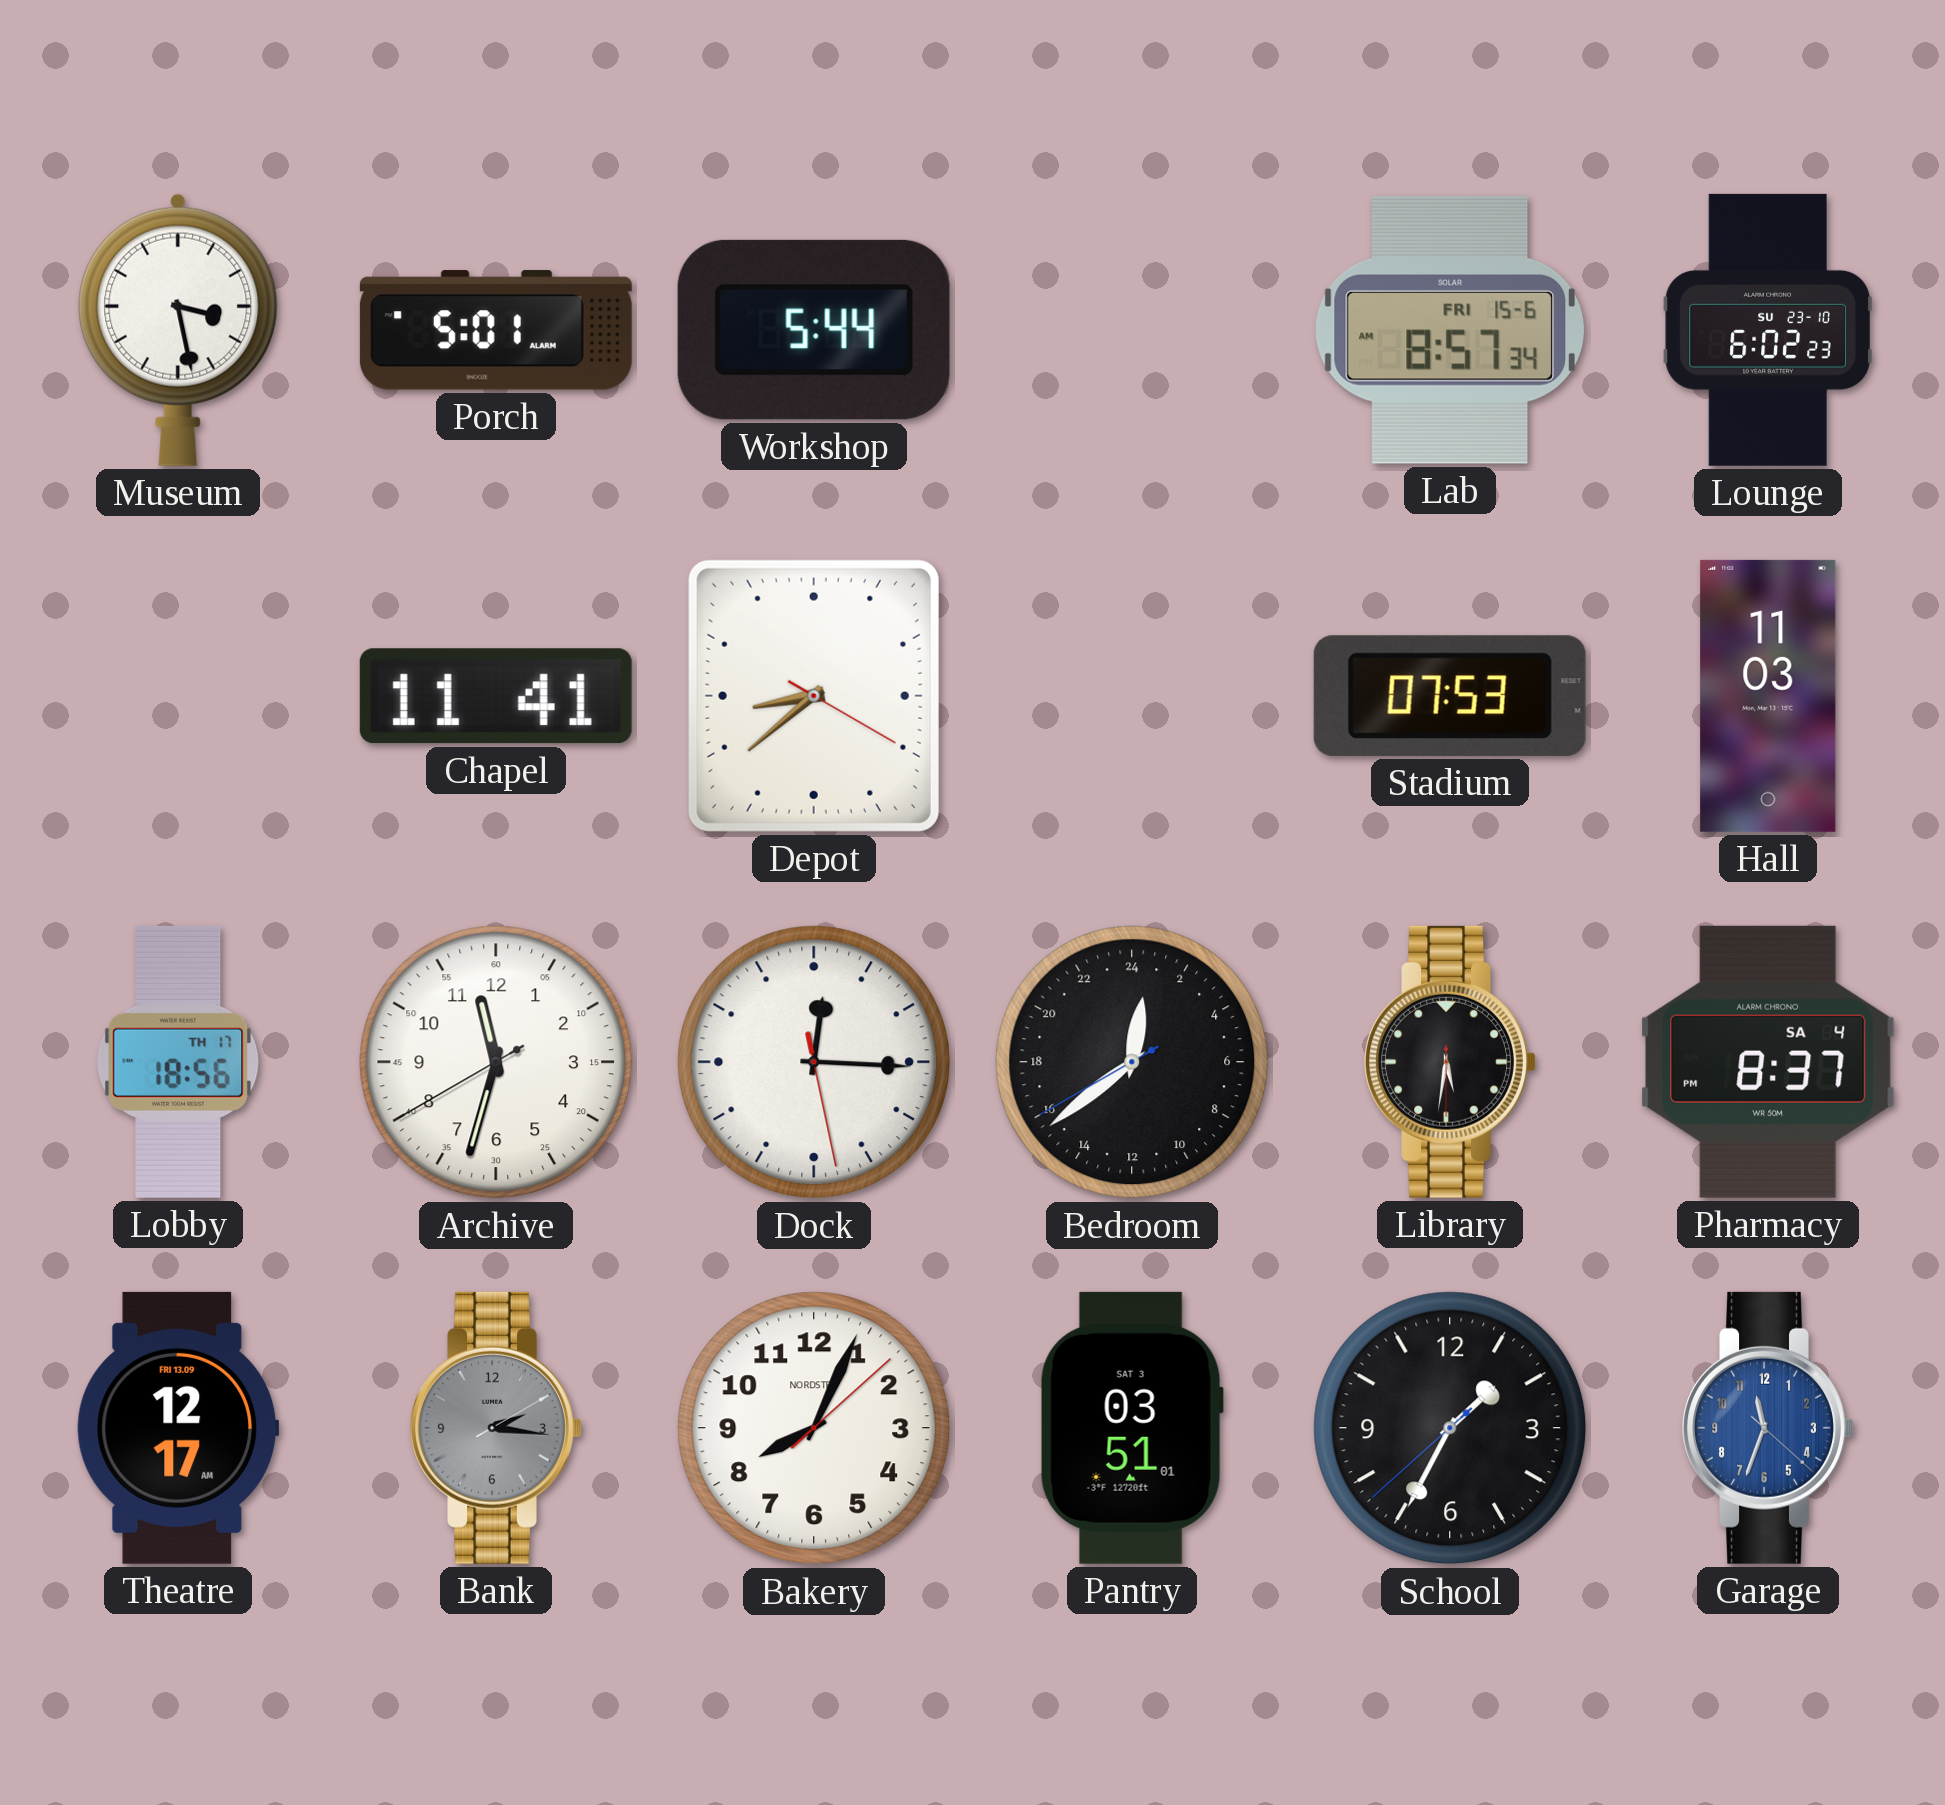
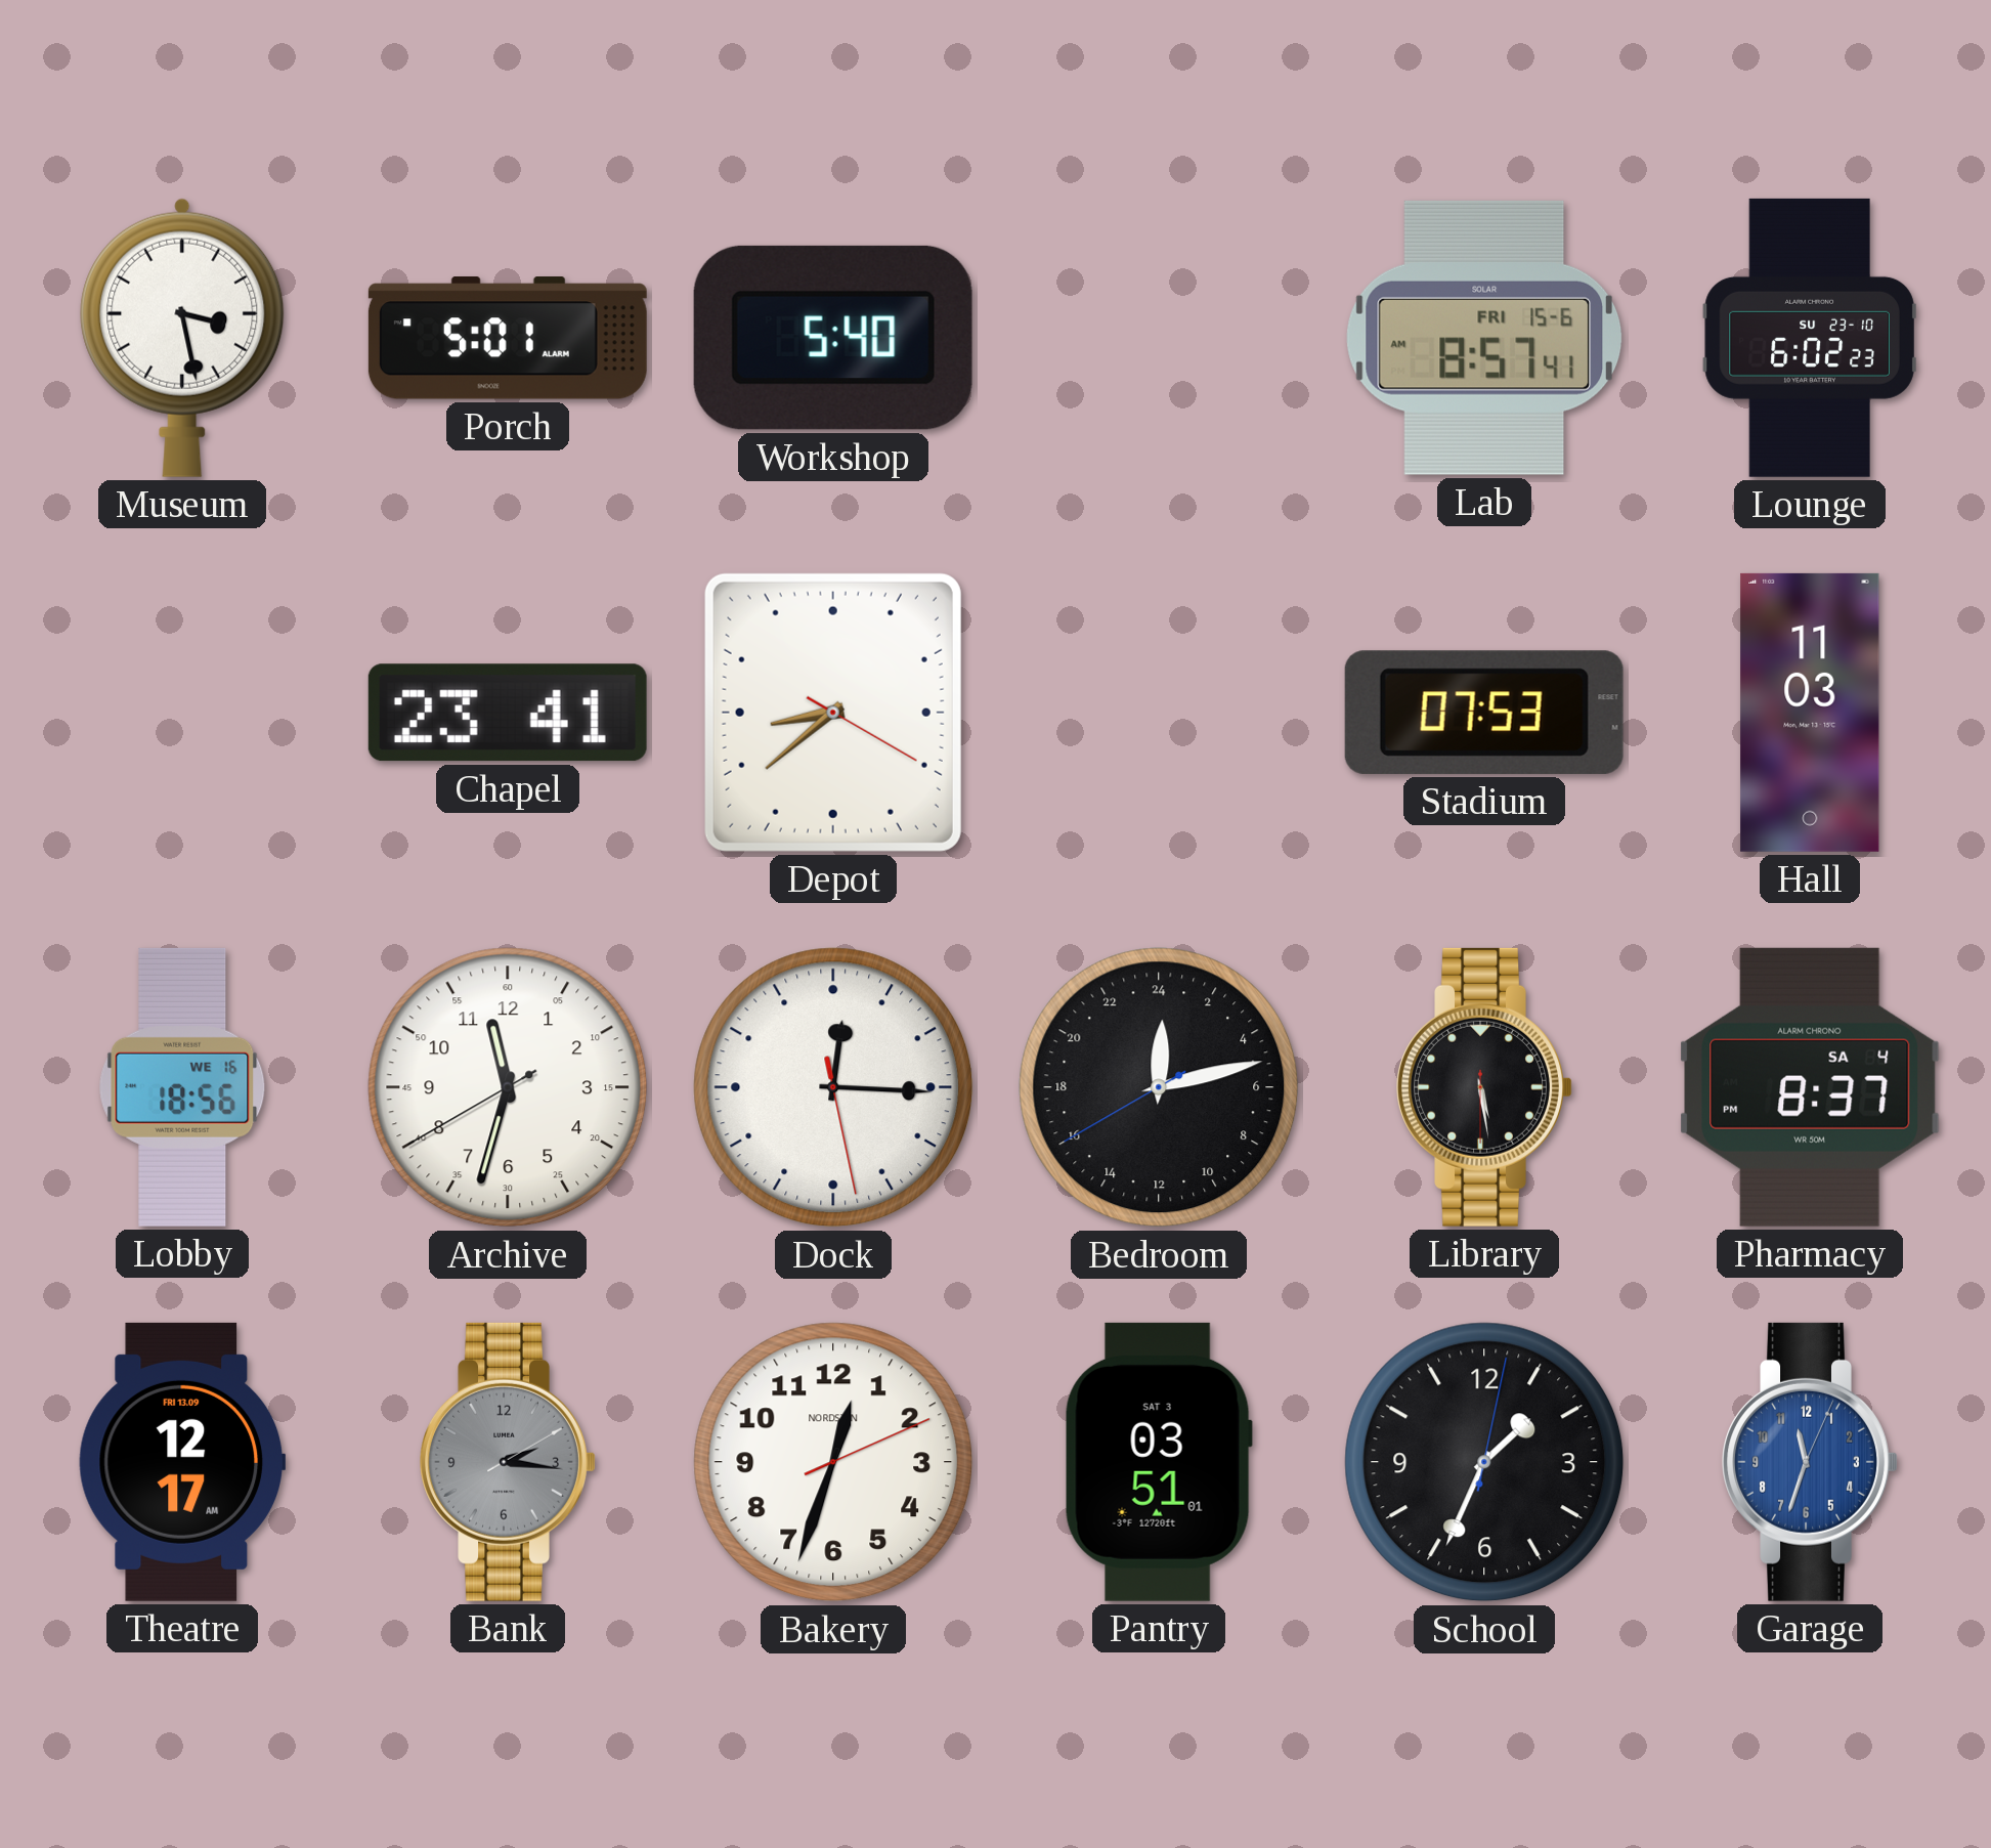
Workshop: 5:44 -> 5:40
Lab: 8:57:34 AM -> 8:57:41 AM
Chapel: 11:41 -> 23:41
Lobby date: TH 17 -> WE 16
Bedroom: 0:38 -> 0:12
Library: 5:31 -> 5:28
Bakery: 8:04 -> 12:33
School: 1:34:38 -> 1:34:02
Garage: 11:33:22 -> 11:33:04
